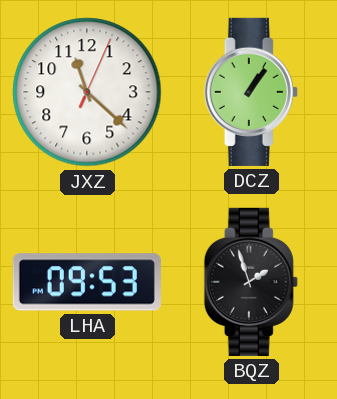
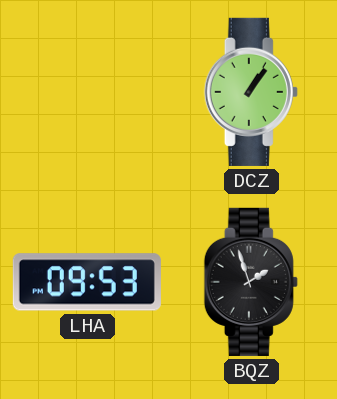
JXZ: 11:22 -> none
